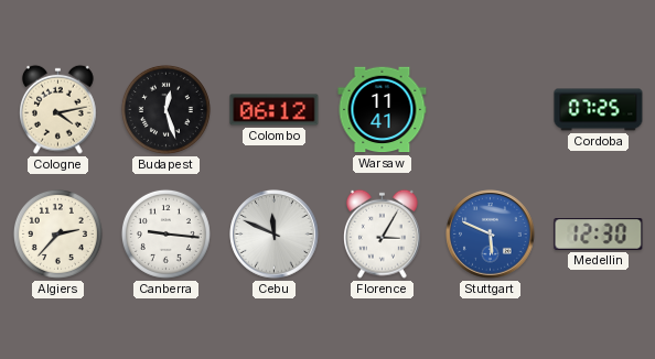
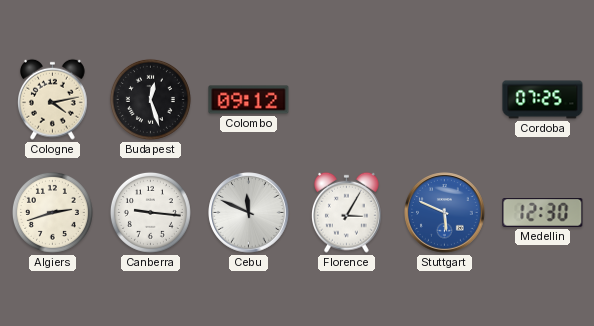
Colombo: 06:12 -> 09:12
Warsaw: 11:41 -> none
Algiers: 2:37 -> 2:42
